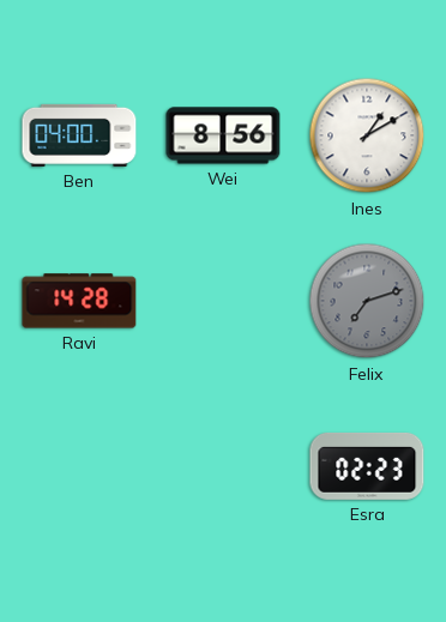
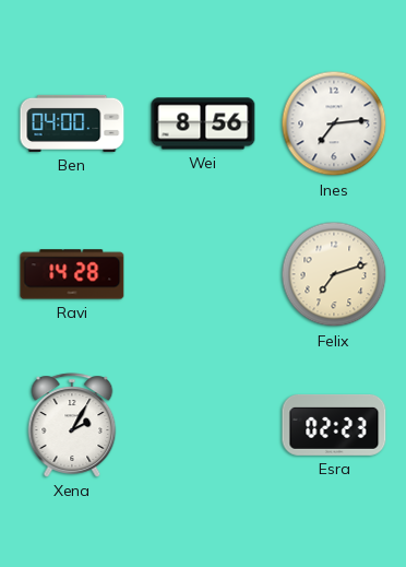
Ines: 1:10 -> 7:14
Felix dial: grey -> cream
Xena: none -> 2:05
